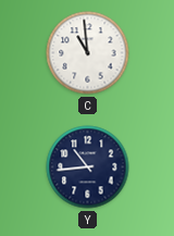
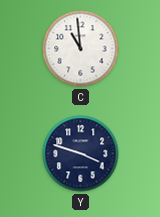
Y: 10:44 -> 3:48
